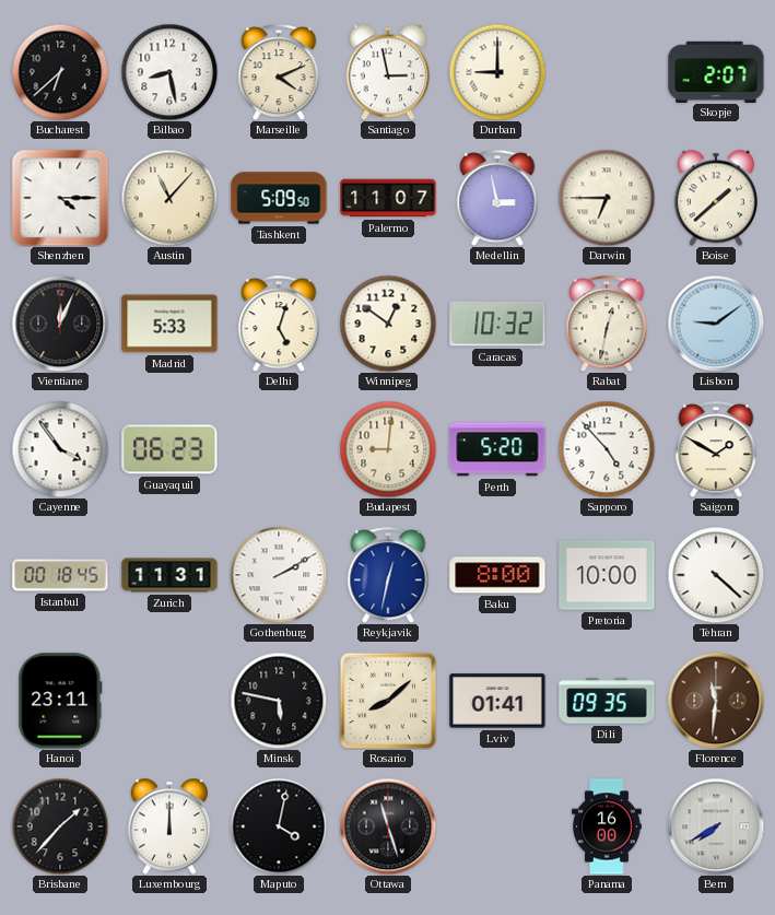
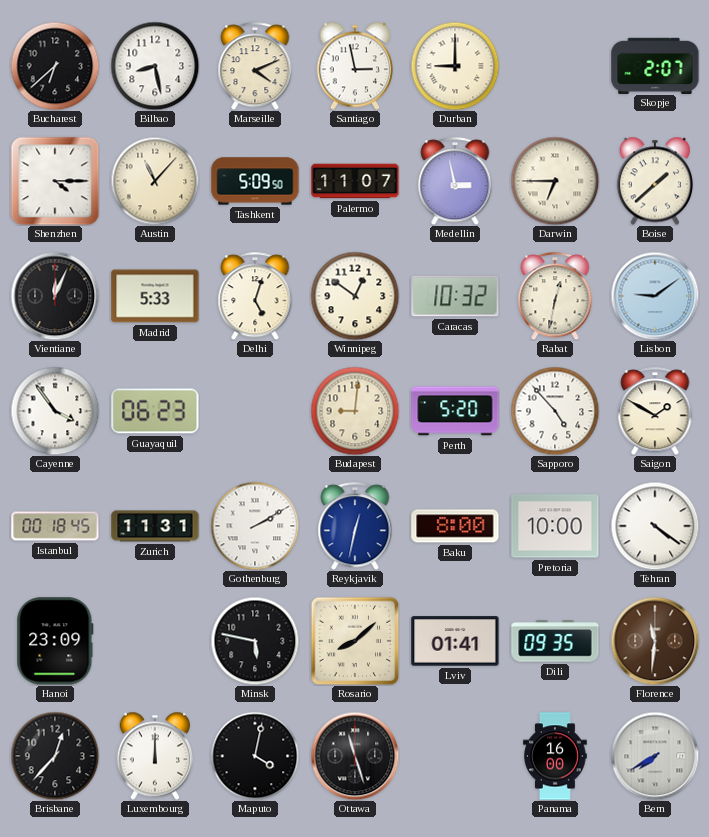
Tehran: 4:22 -> 4:21
Hanoi: 23:11 -> 23:09
Brisbane: 1:37 -> 12:37
